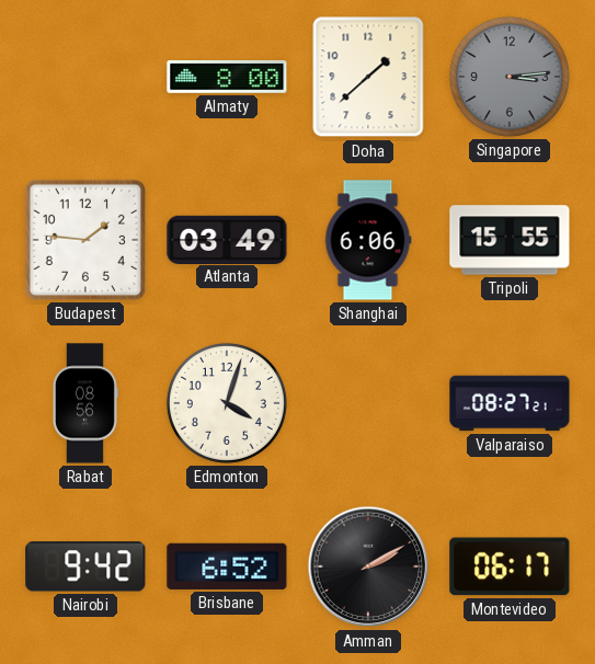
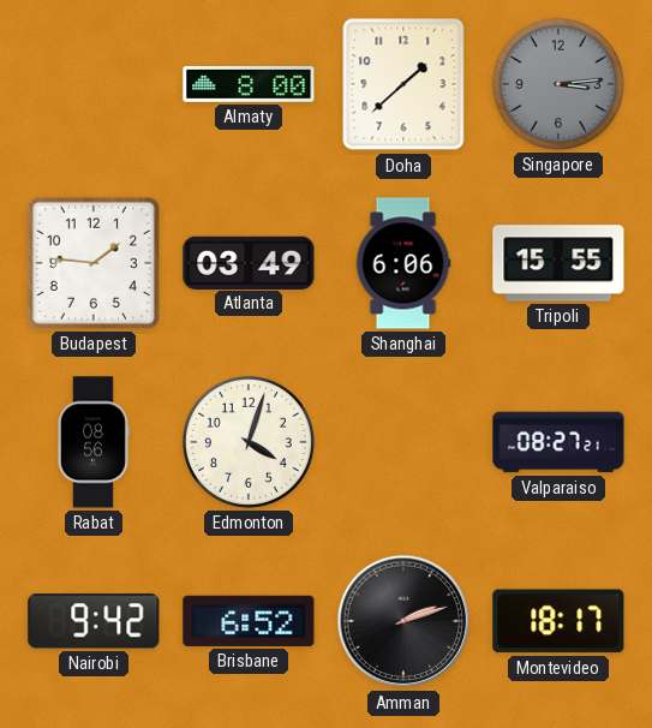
Amman: 2:10 -> 2:12
Montevideo: 06:17 -> 18:17
